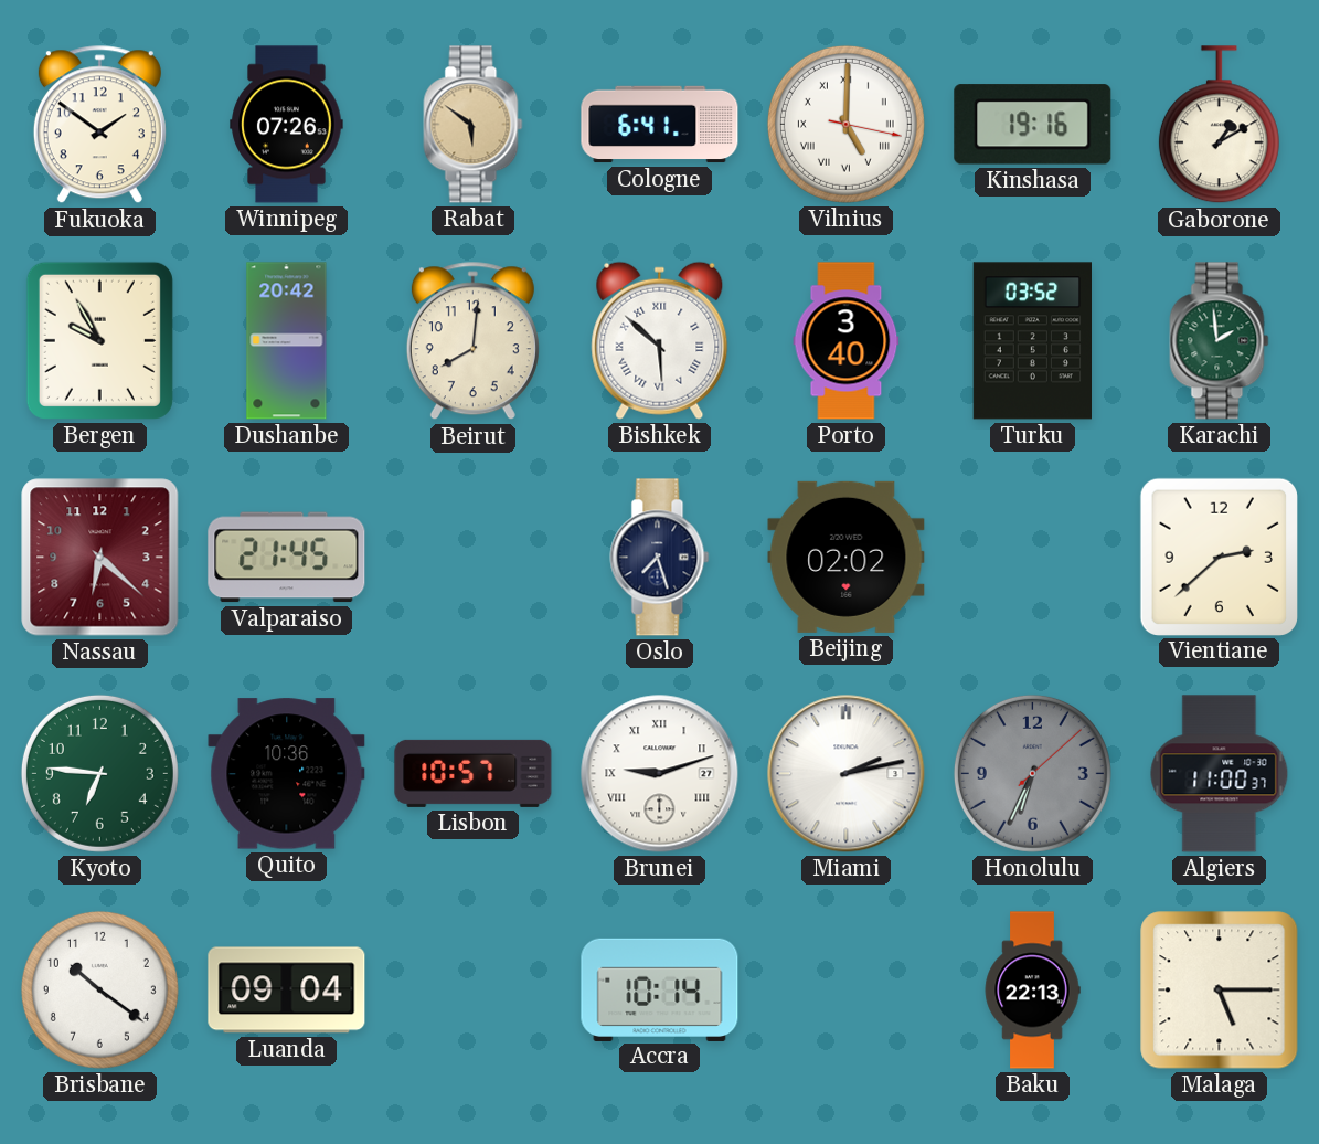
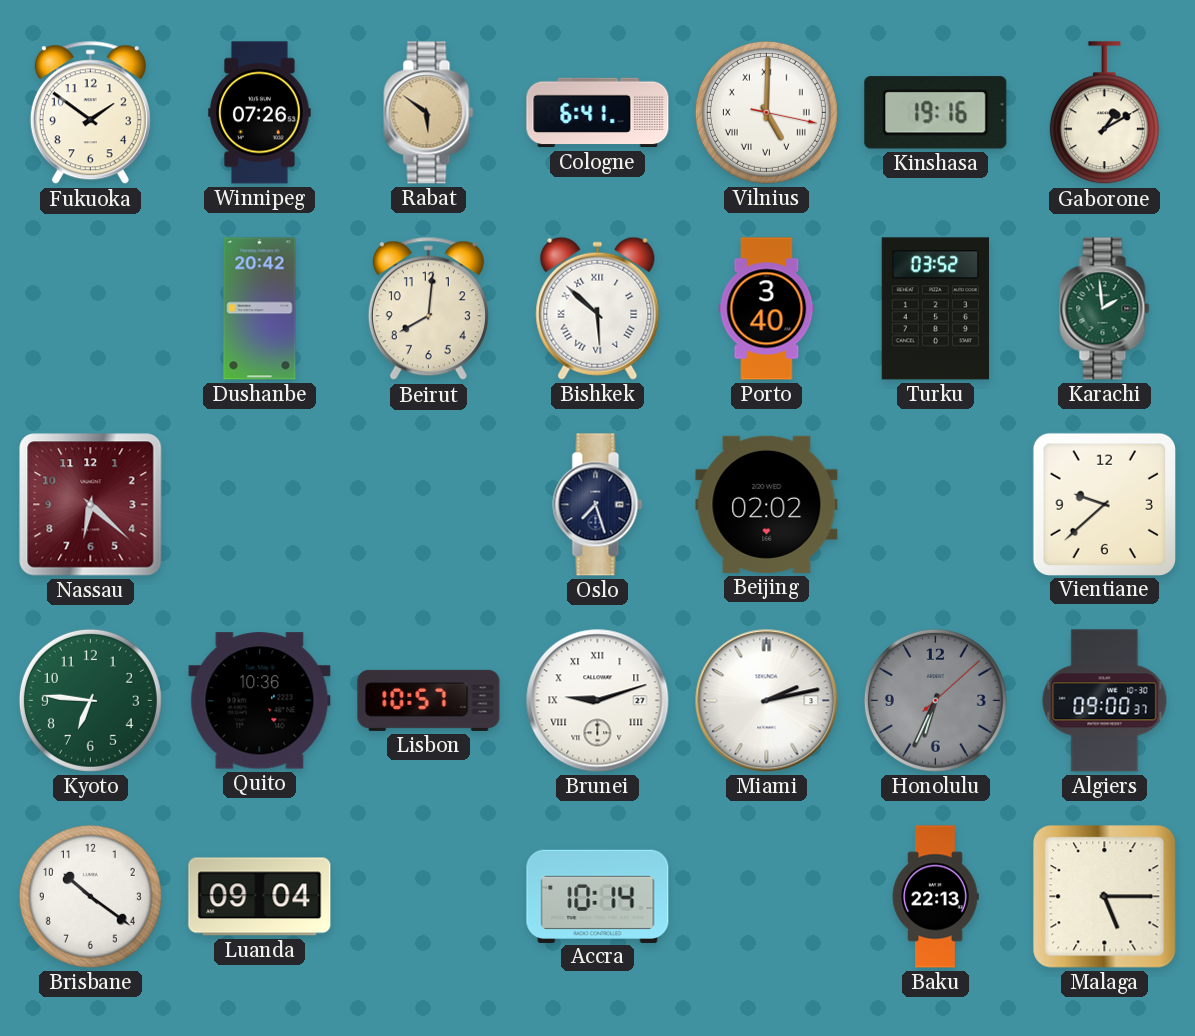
Bergen: 9:55 -> none
Valparaiso: 21:45 -> none
Vientiane: 2:38 -> 9:38
Algiers: 11:00 -> 09:00
